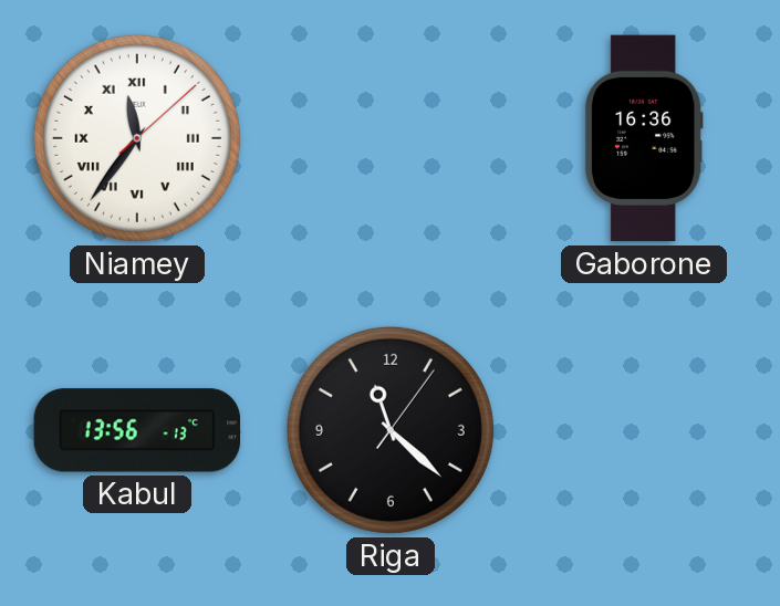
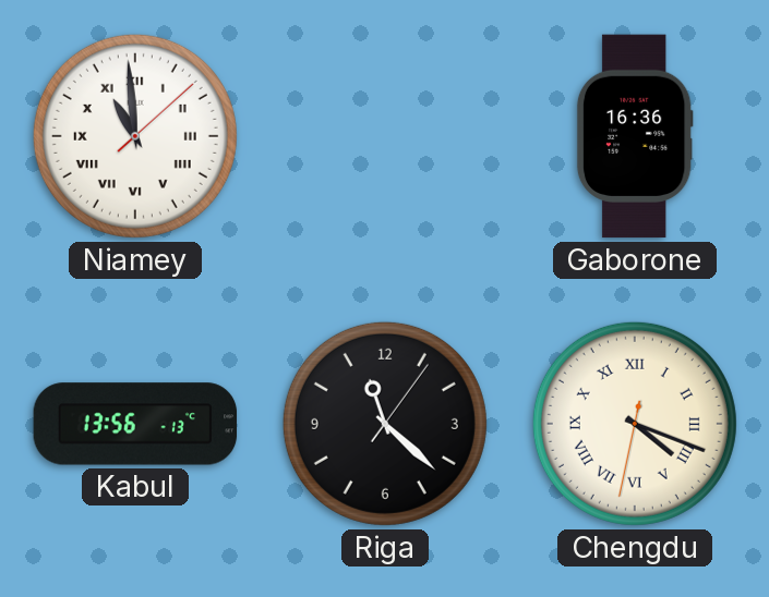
Niamey: 11:36 -> 10:59
Chengdu: none -> 4:18
